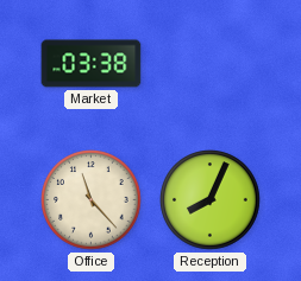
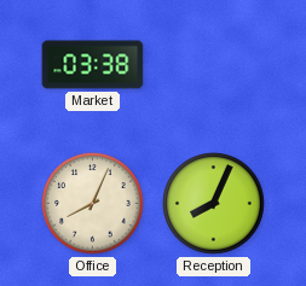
Office: 11:23 -> 8:04
